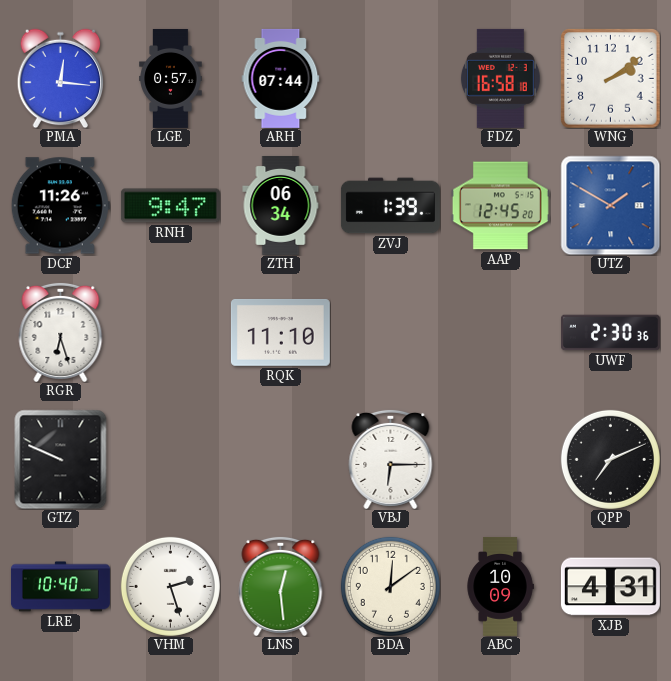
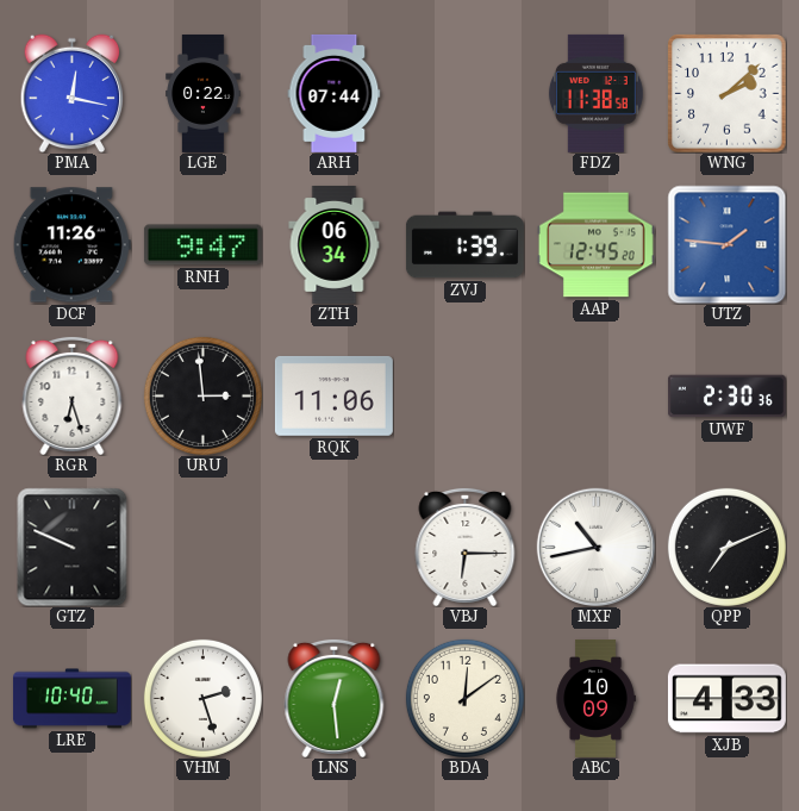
PMA: 12:16 -> 12:17
LGE: 0:57 -> 0:22
FDZ: 16:58 -> 11:38
WNG: 2:09 -> 2:08
UTZ: 1:50 -> 1:46
URU: none -> 2:59
RQK: 11:10 -> 11:06
MXF: none -> 10:43
XJB: 4:31 -> 4:33
